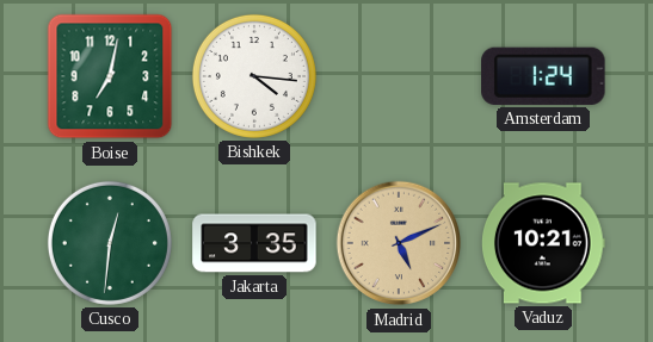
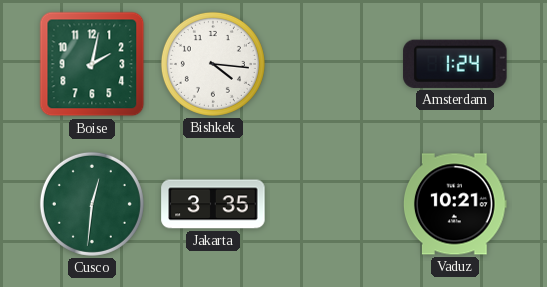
Boise: 7:02 -> 2:02
Madrid: 5:11 -> none
